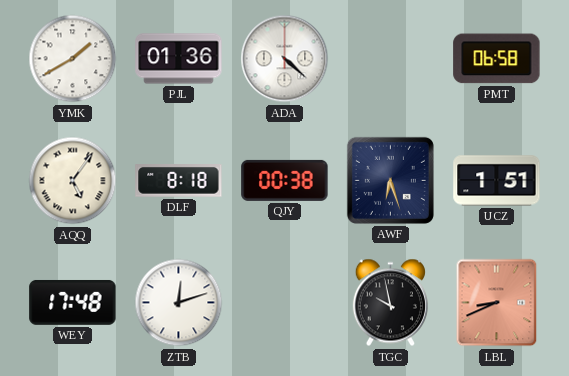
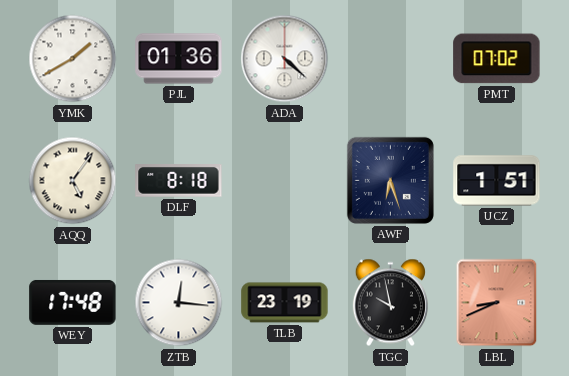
PMT: 06:58 -> 07:02
QJY: 00:38 -> none
ZTB: 12:12 -> 12:16
TLB: none -> 23:19
